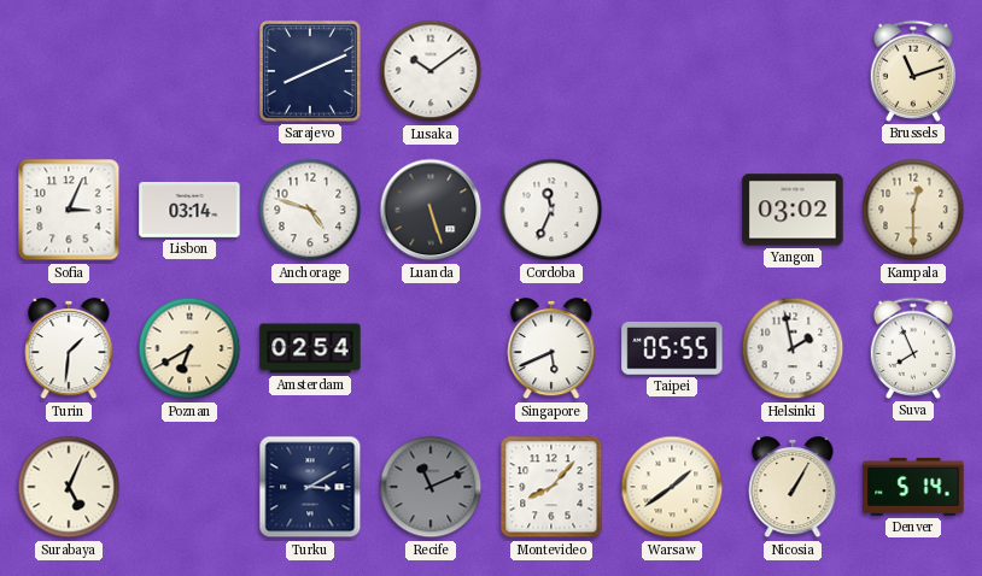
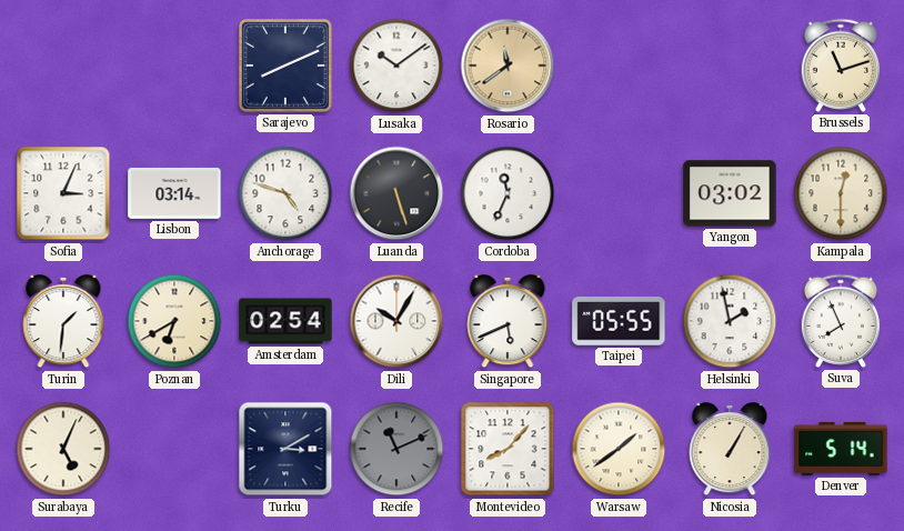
Rosario: none -> 11:39
Dili: none -> 10:05
